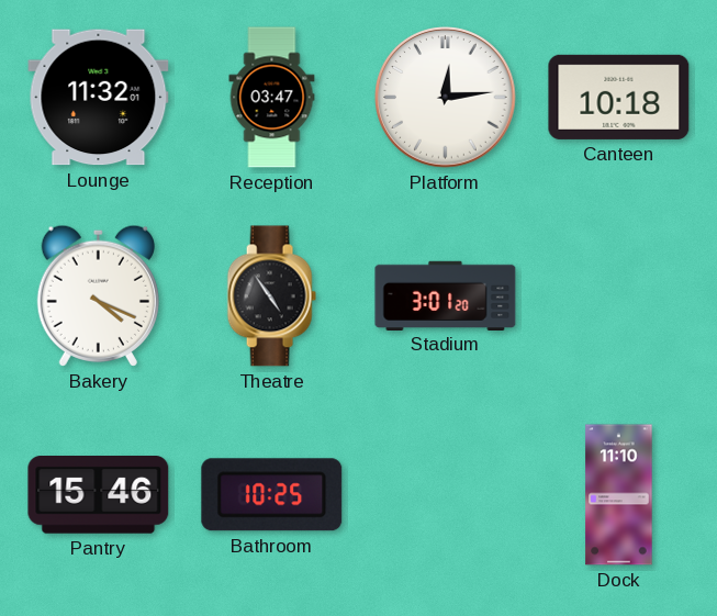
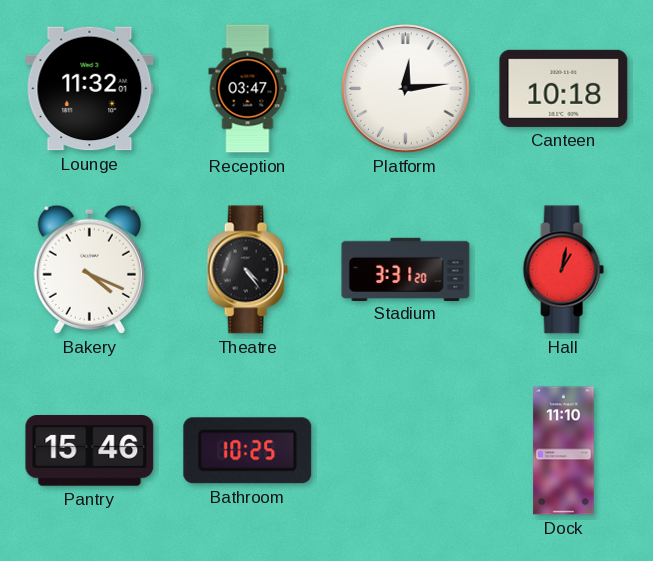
Theatre: 4:54 -> 4:24
Stadium: 3:01 -> 3:31
Hall: none -> 1:02
